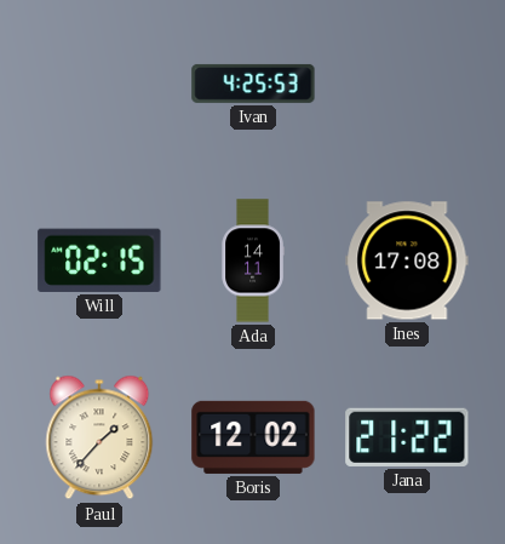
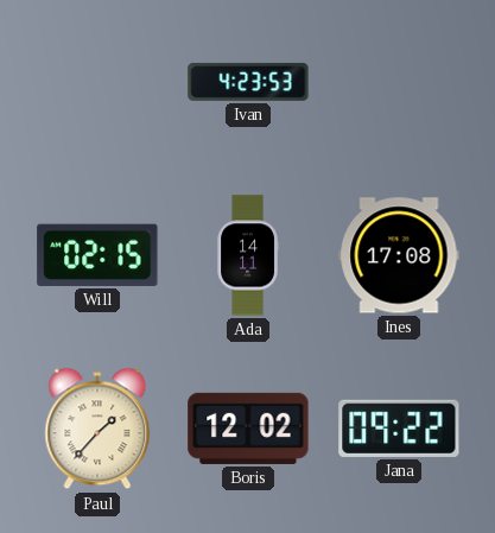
Ivan: 4:25 -> 4:23
Jana: 21:22 -> 09:22
